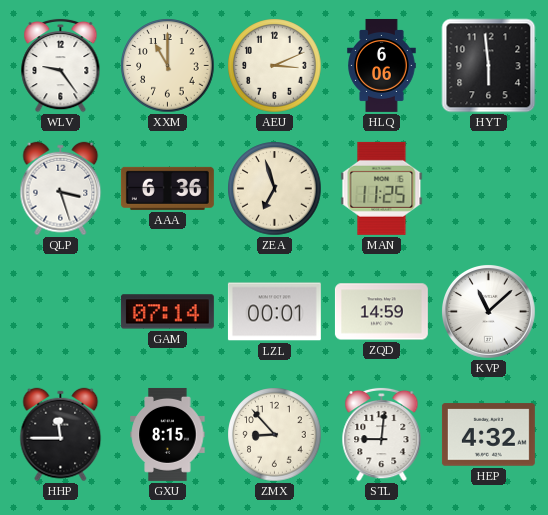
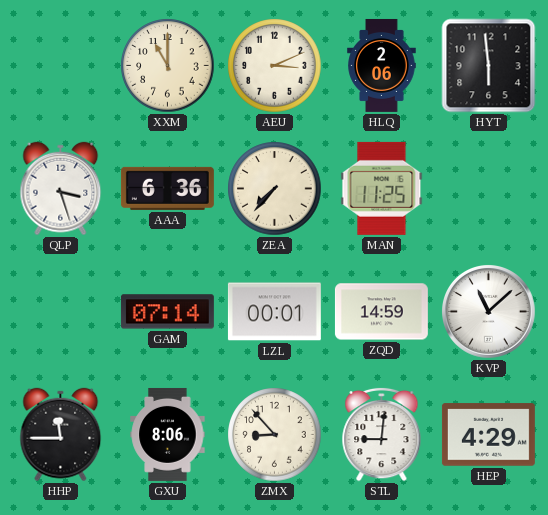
WLV: 9:24 -> none
HLQ: 6:06 -> 2:06
ZEA: 6:57 -> 7:37
GXU: 8:15 -> 8:06
HEP: 4:32 -> 4:29
